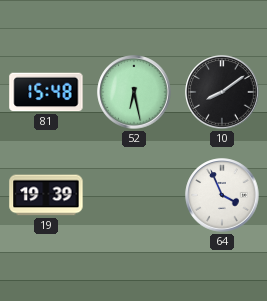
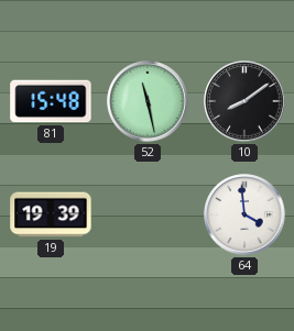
52: 6:28 -> 11:28
64: 3:56 -> 3:59
